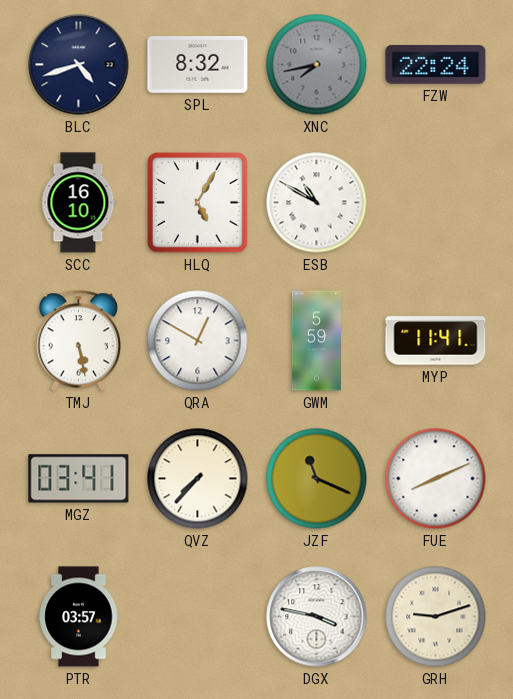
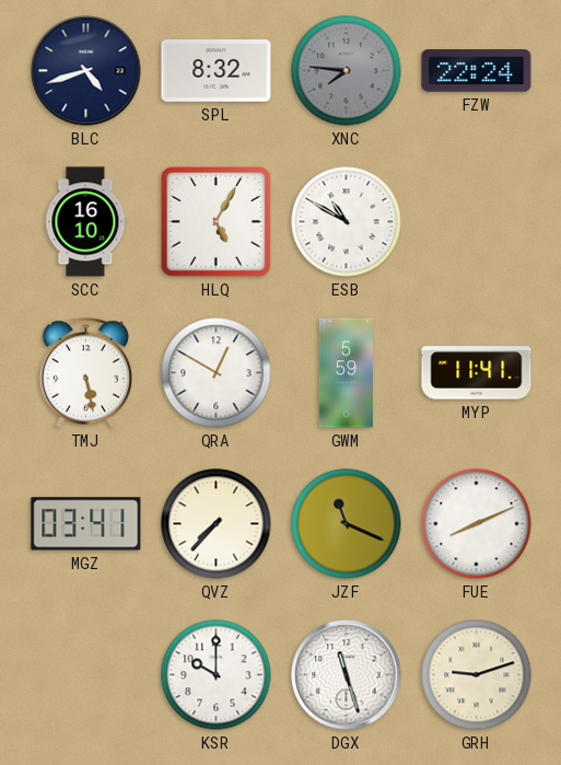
XNC: 7:43 -> 7:46
PTR: 03:57 -> none
KSR: none -> 10:00
DGX: 3:47 -> 11:27
